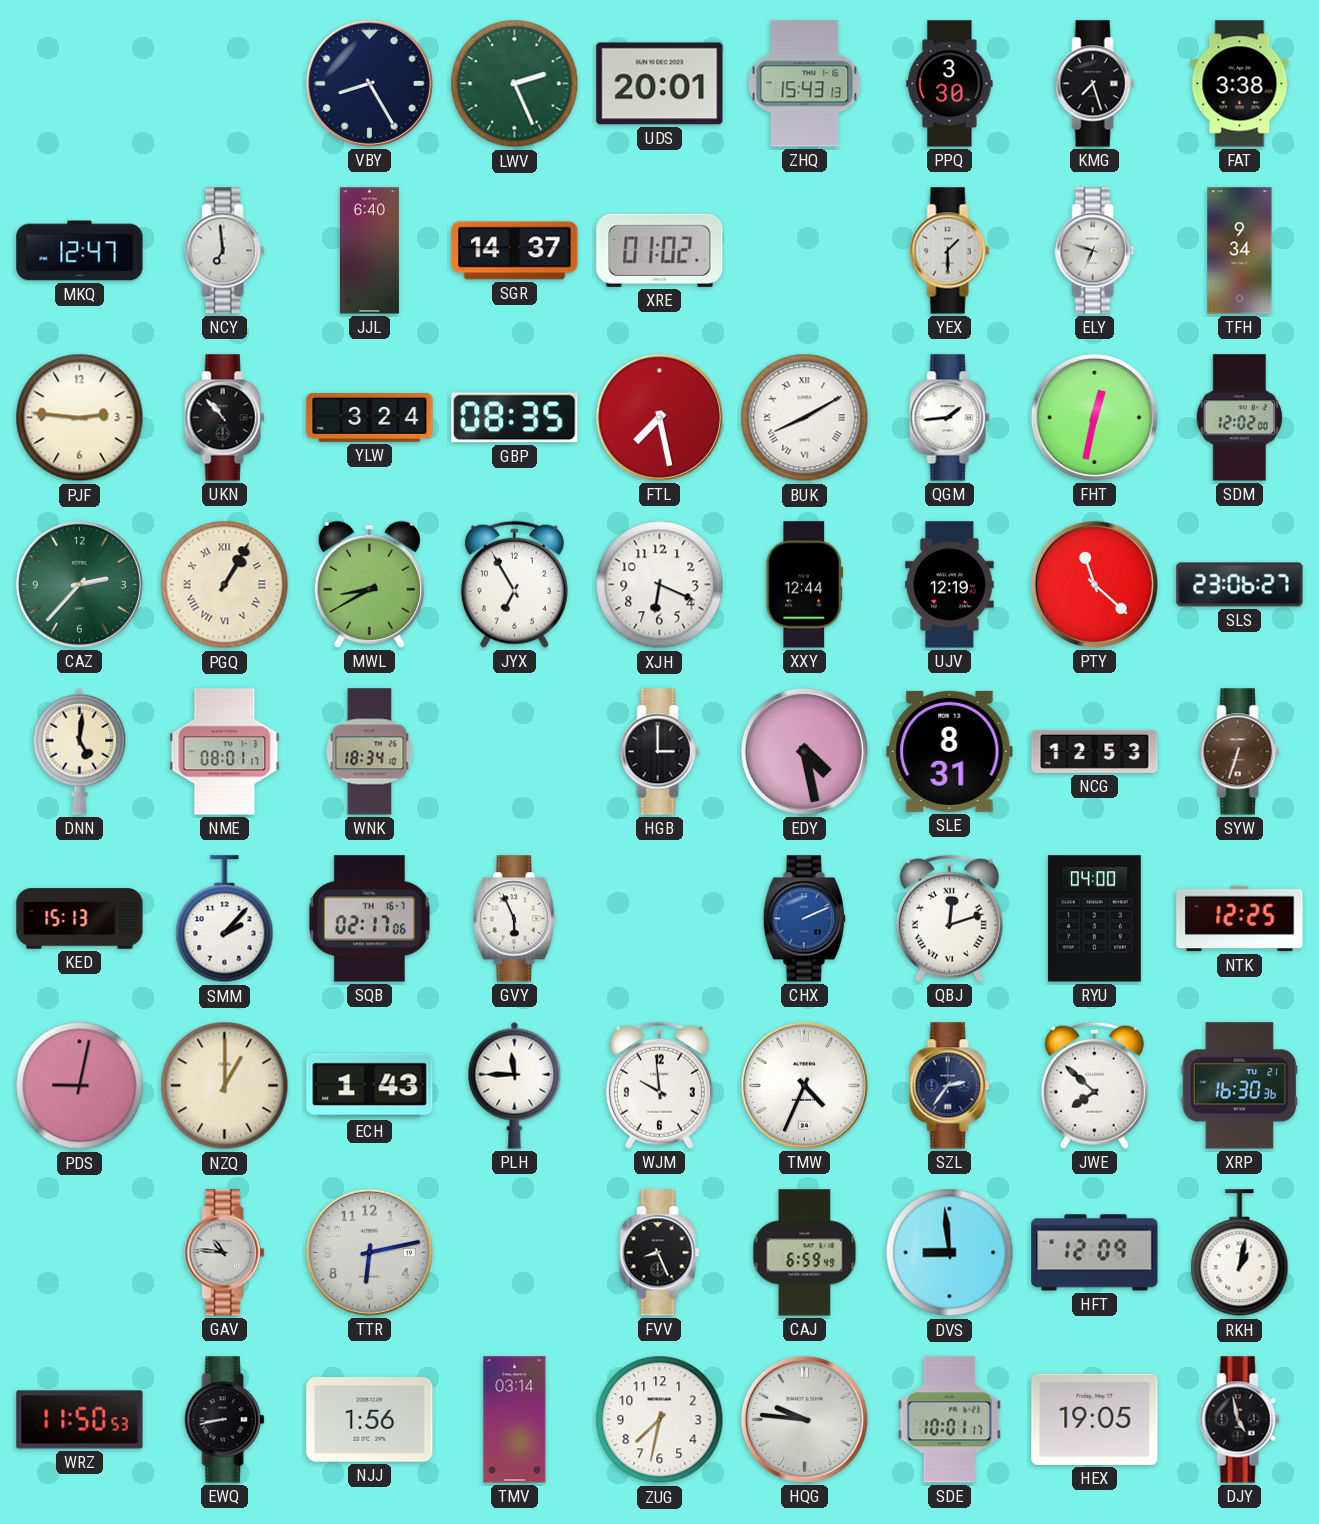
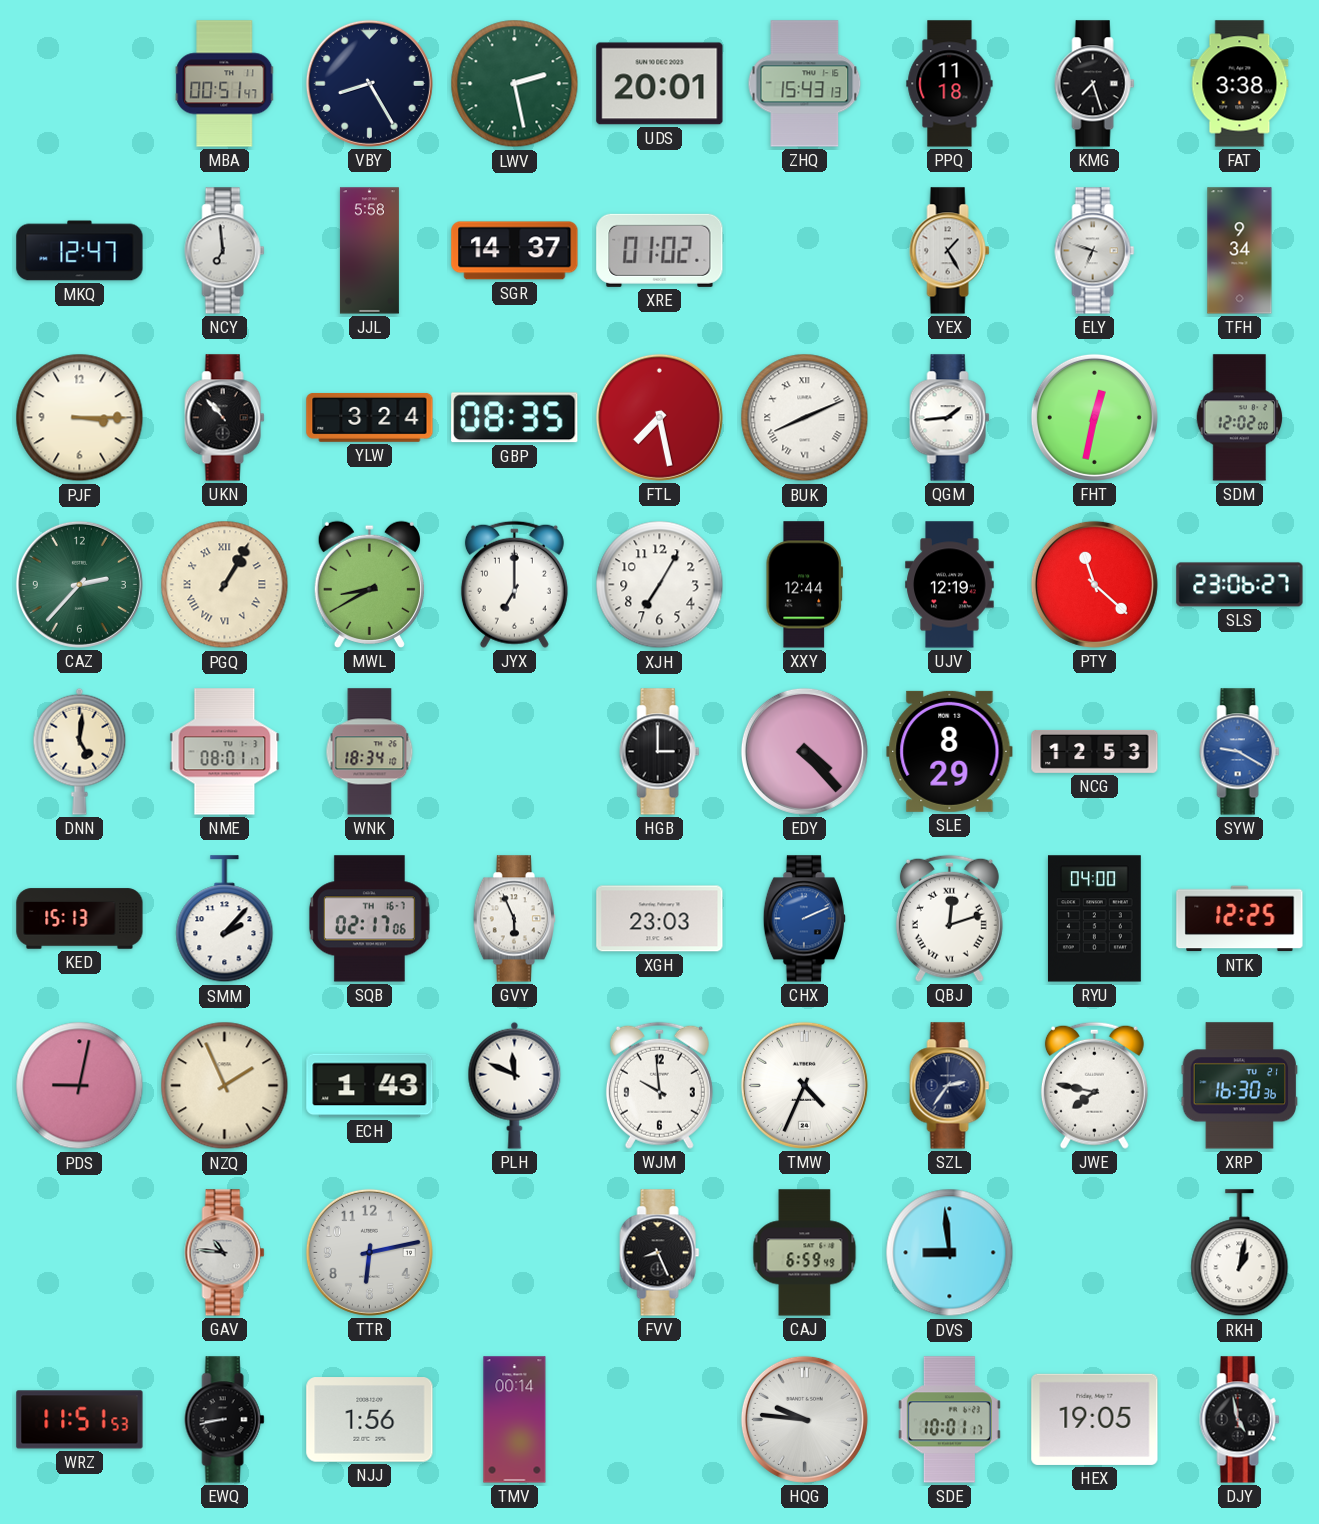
MBA: none -> 00:51
LWV: 2:26 -> 2:28
PPQ: 3:30 -> 11:18
JJL: 6:40 -> 5:58
YEX: 1:30 -> 1:25
PJF: 2:46 -> 3:15
BUK: 8:10 -> 8:11
JYX: 6:55 -> 7:00
XJH: 6:19 -> 7:05
EDY: 4:28 -> 4:23
SLE: 8:31 -> 8:29
SYW: 6:33 -> 9:20
SYW dial: brown -> blue
XGH: none -> 23:03
NZQ: 1:00 -> 1:56
PLH: 11:45 -> 11:49
JWE: 7:52 -> 7:47
HFT: 12:09 -> none
WRZ: 11:50 -> 11:51
TMV: 03:14 -> 00:14
ZUG: 7:32 -> none
